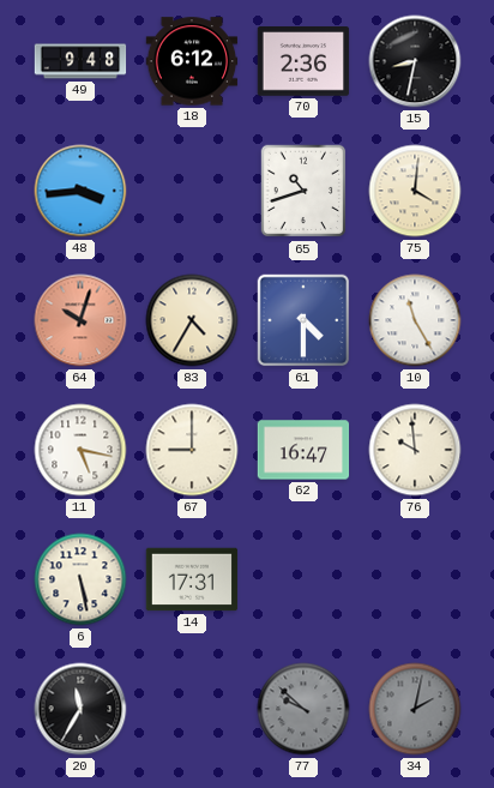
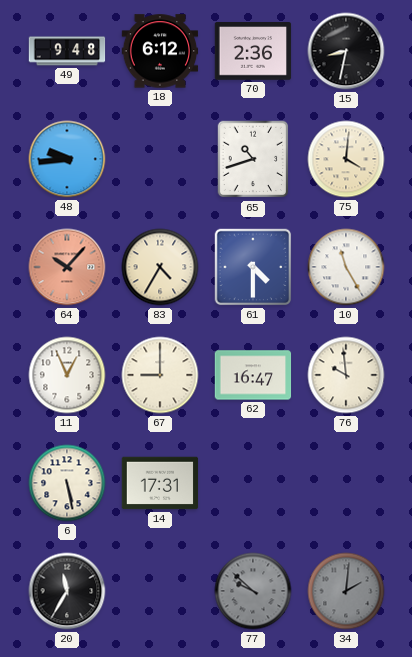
48: 3:44 -> 9:44
64: 10:03 -> 10:07
11: 5:17 -> 12:56
34: 2:02 -> 2:01
